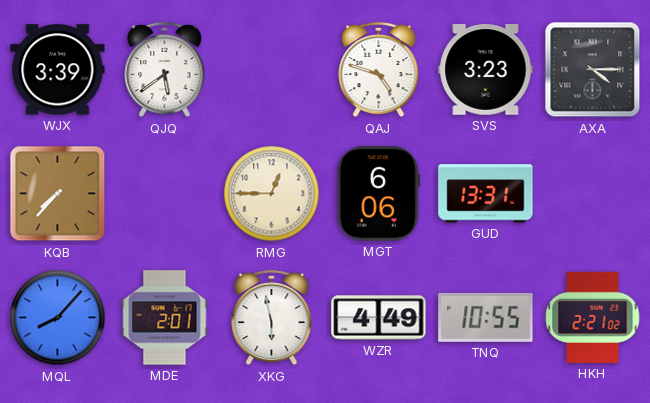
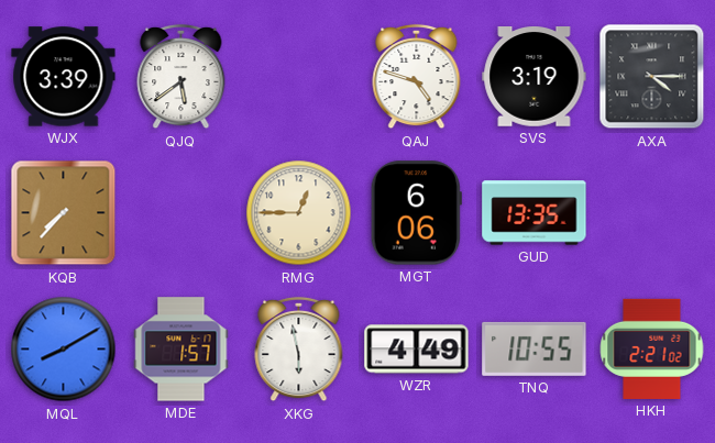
SVS: 3:23 -> 3:19
GUD: 13:31 -> 13:35
MQL: 8:07 -> 8:10
MDE: 2:01 -> 1:57
